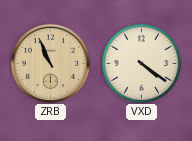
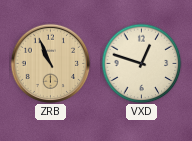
VXD: 4:21 -> 12:48
